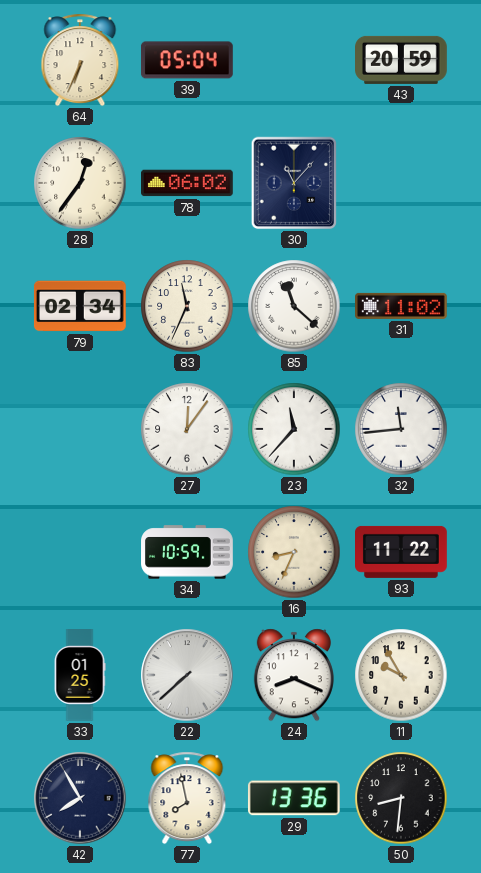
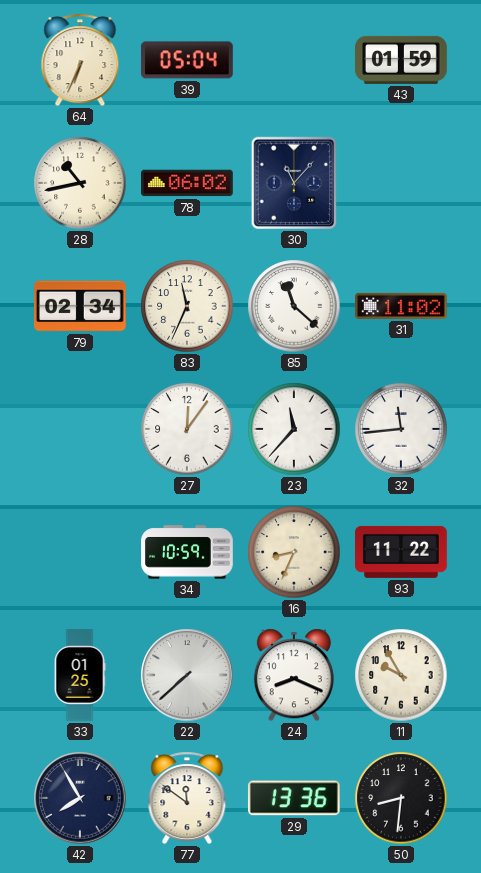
43: 20:59 -> 01:59
28: 12:36 -> 10:43
77: 7:58 -> 11:51
